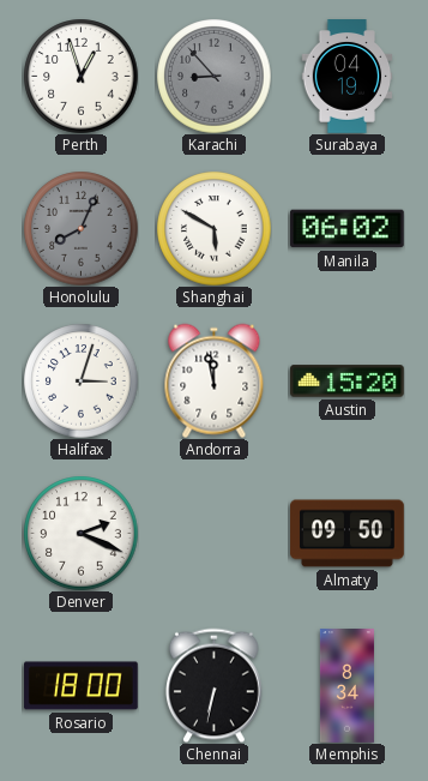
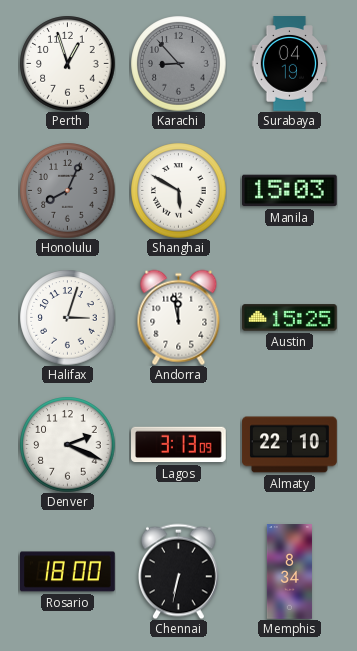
Manila: 06:02 -> 15:03
Austin: 15:20 -> 15:25
Lagos: none -> 3:13
Almaty: 09:50 -> 22:10
